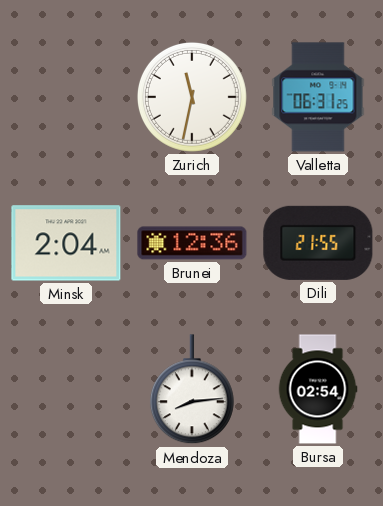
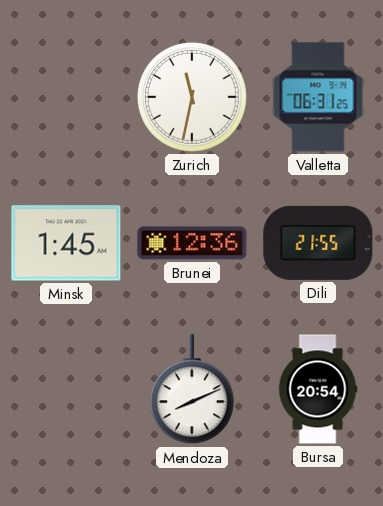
Minsk: 2:04 -> 1:45
Mendoza: 8:14 -> 8:11
Bursa: 02:54 -> 20:54
